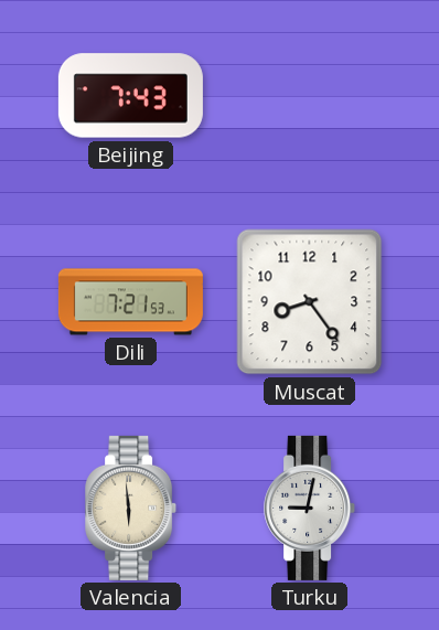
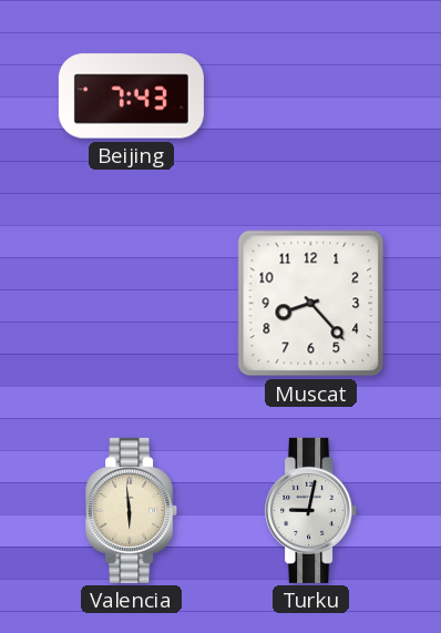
Dili: 7:21 -> none
Muscat: 8:24 -> 8:23
